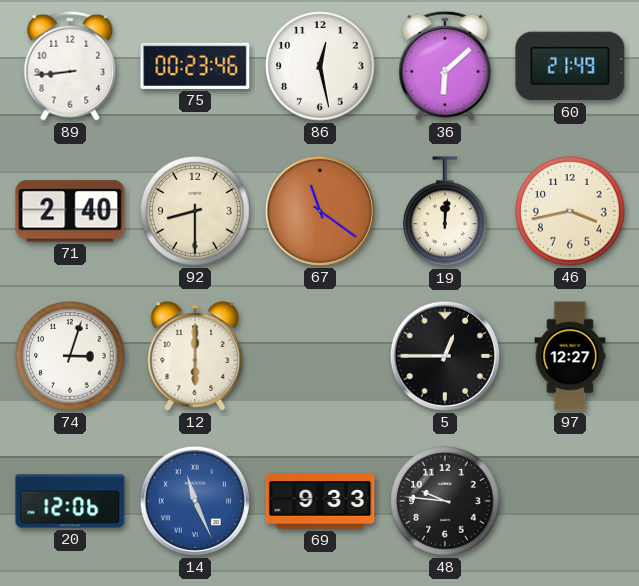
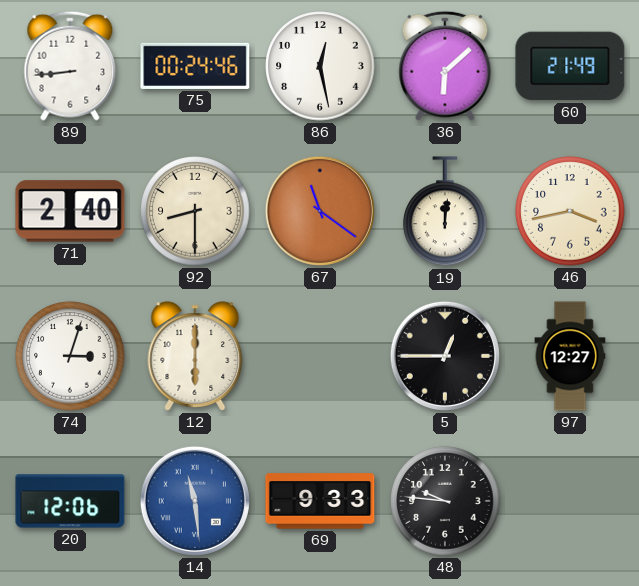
75: 00:23 -> 00:24
14: 11:26 -> 11:29
